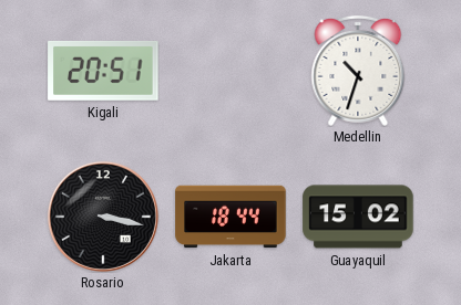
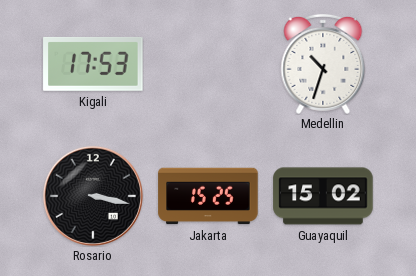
Kigali: 20:51 -> 17:53
Jakarta: 18:44 -> 15:25
